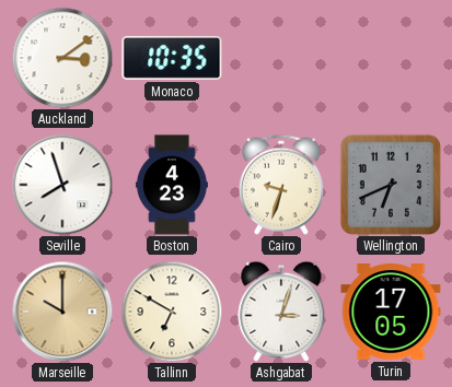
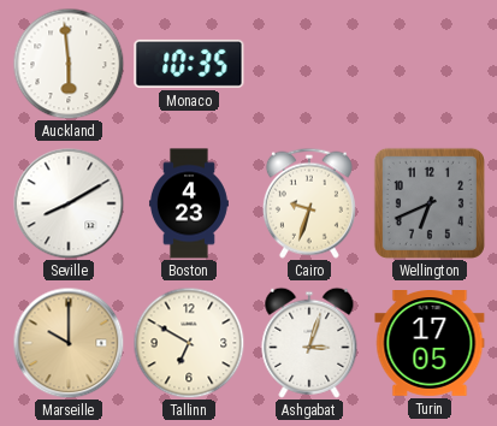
Auckland: 3:09 -> 5:59
Seville: 7:57 -> 8:10
